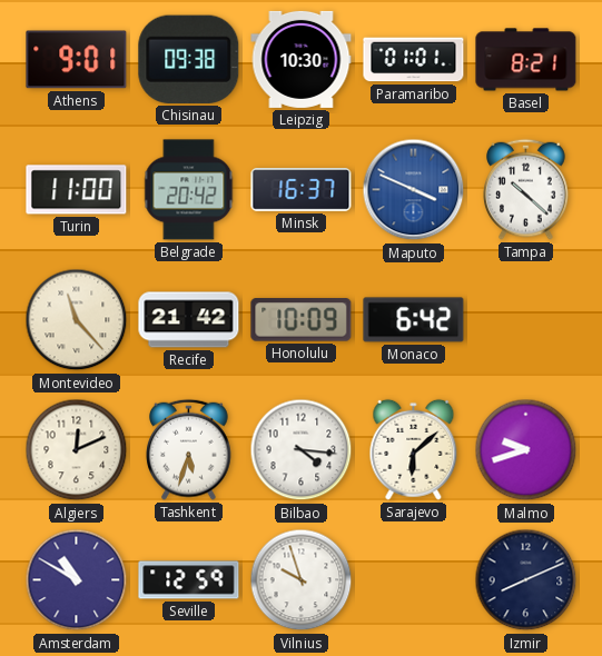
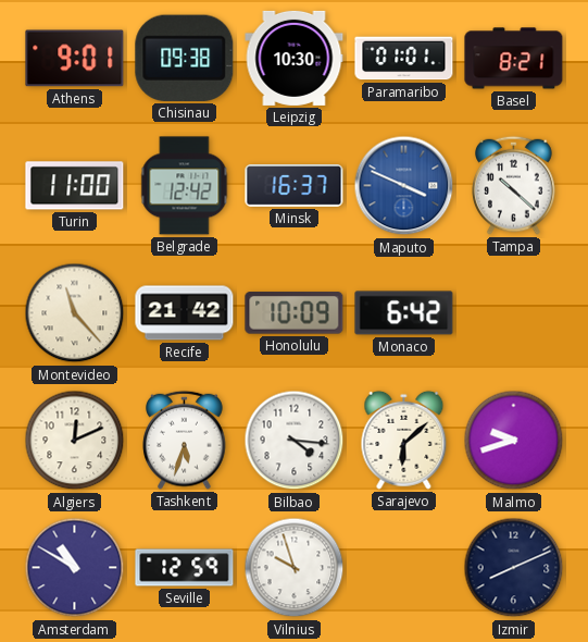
Belgrade: 20:42 -> 12:42
